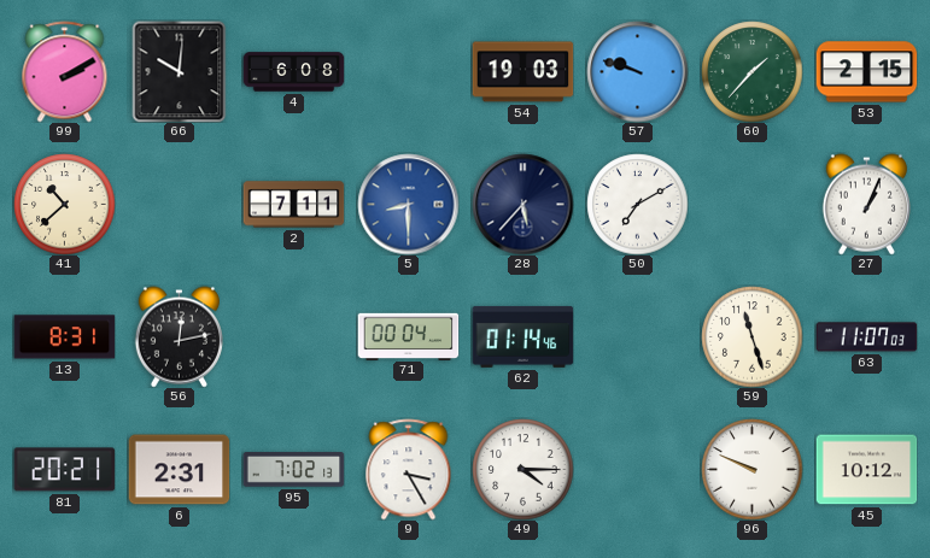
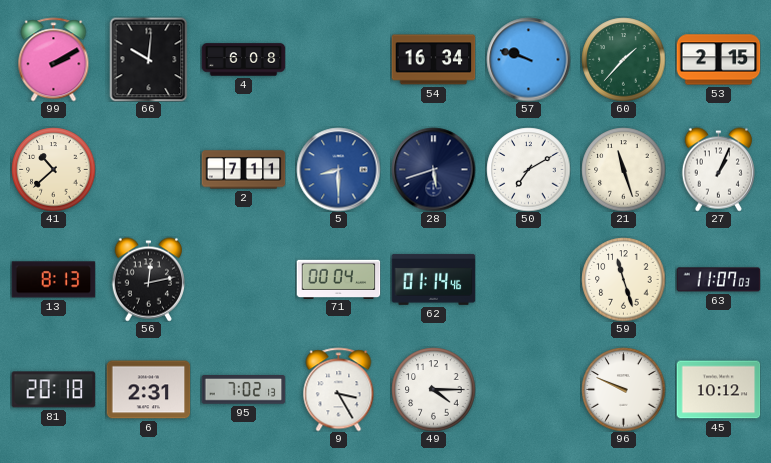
54: 19:03 -> 16:34
28: 5:37 -> 5:42
21: none -> 11:27
13: 8:31 -> 8:13
81: 20:21 -> 20:18
